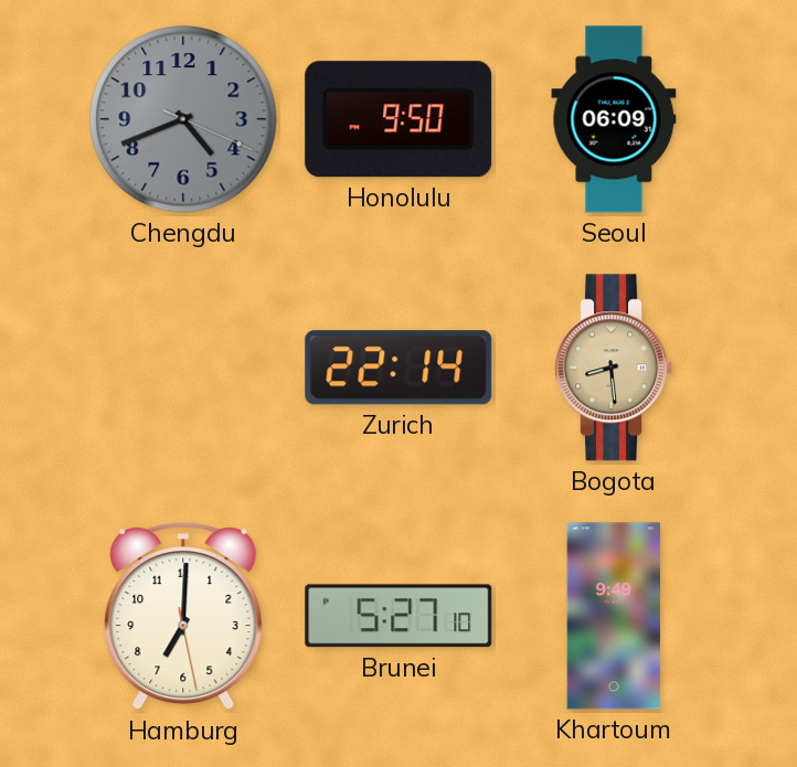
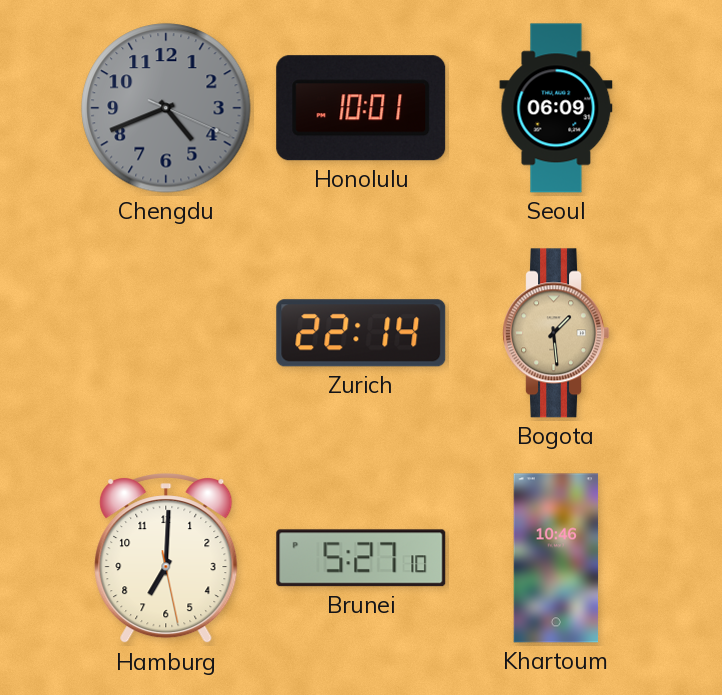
Honolulu: 9:50 -> 10:01
Bogota: 8:29 -> 1:29
Khartoum: 9:49 -> 10:46
